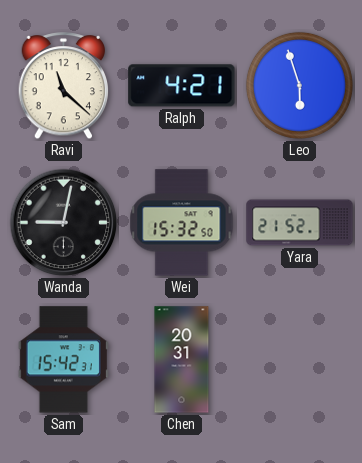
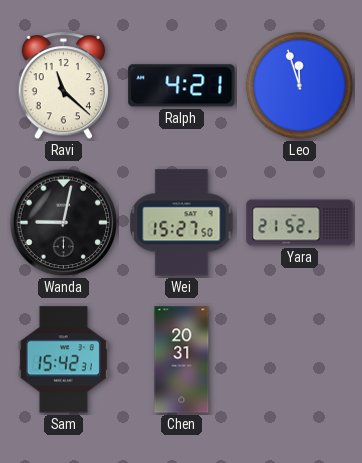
Leo: 5:57 -> 11:57
Wei: 15:32 -> 15:27
